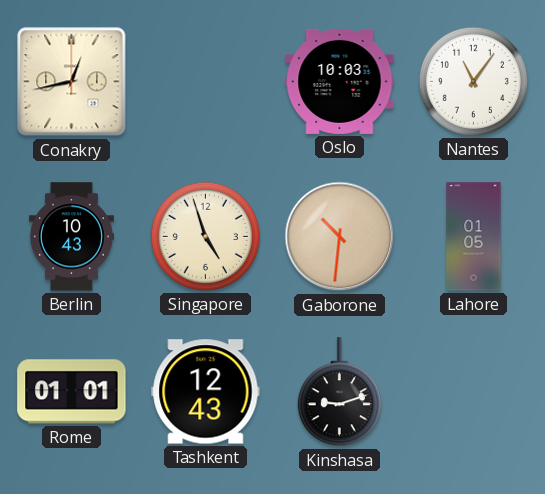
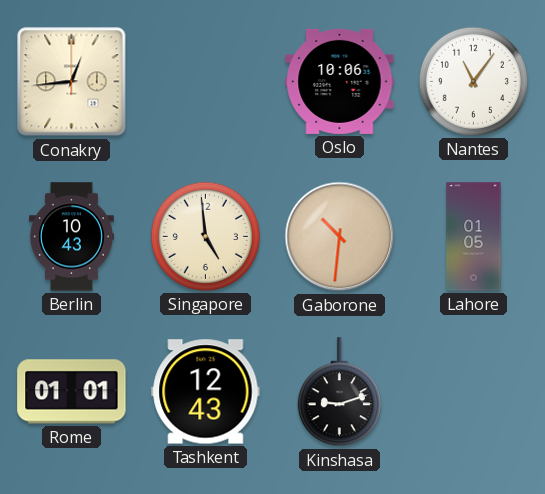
Conakry: 12:43 -> 12:44
Oslo: 10:03 -> 10:06
Singapore: 4:57 -> 4:59
